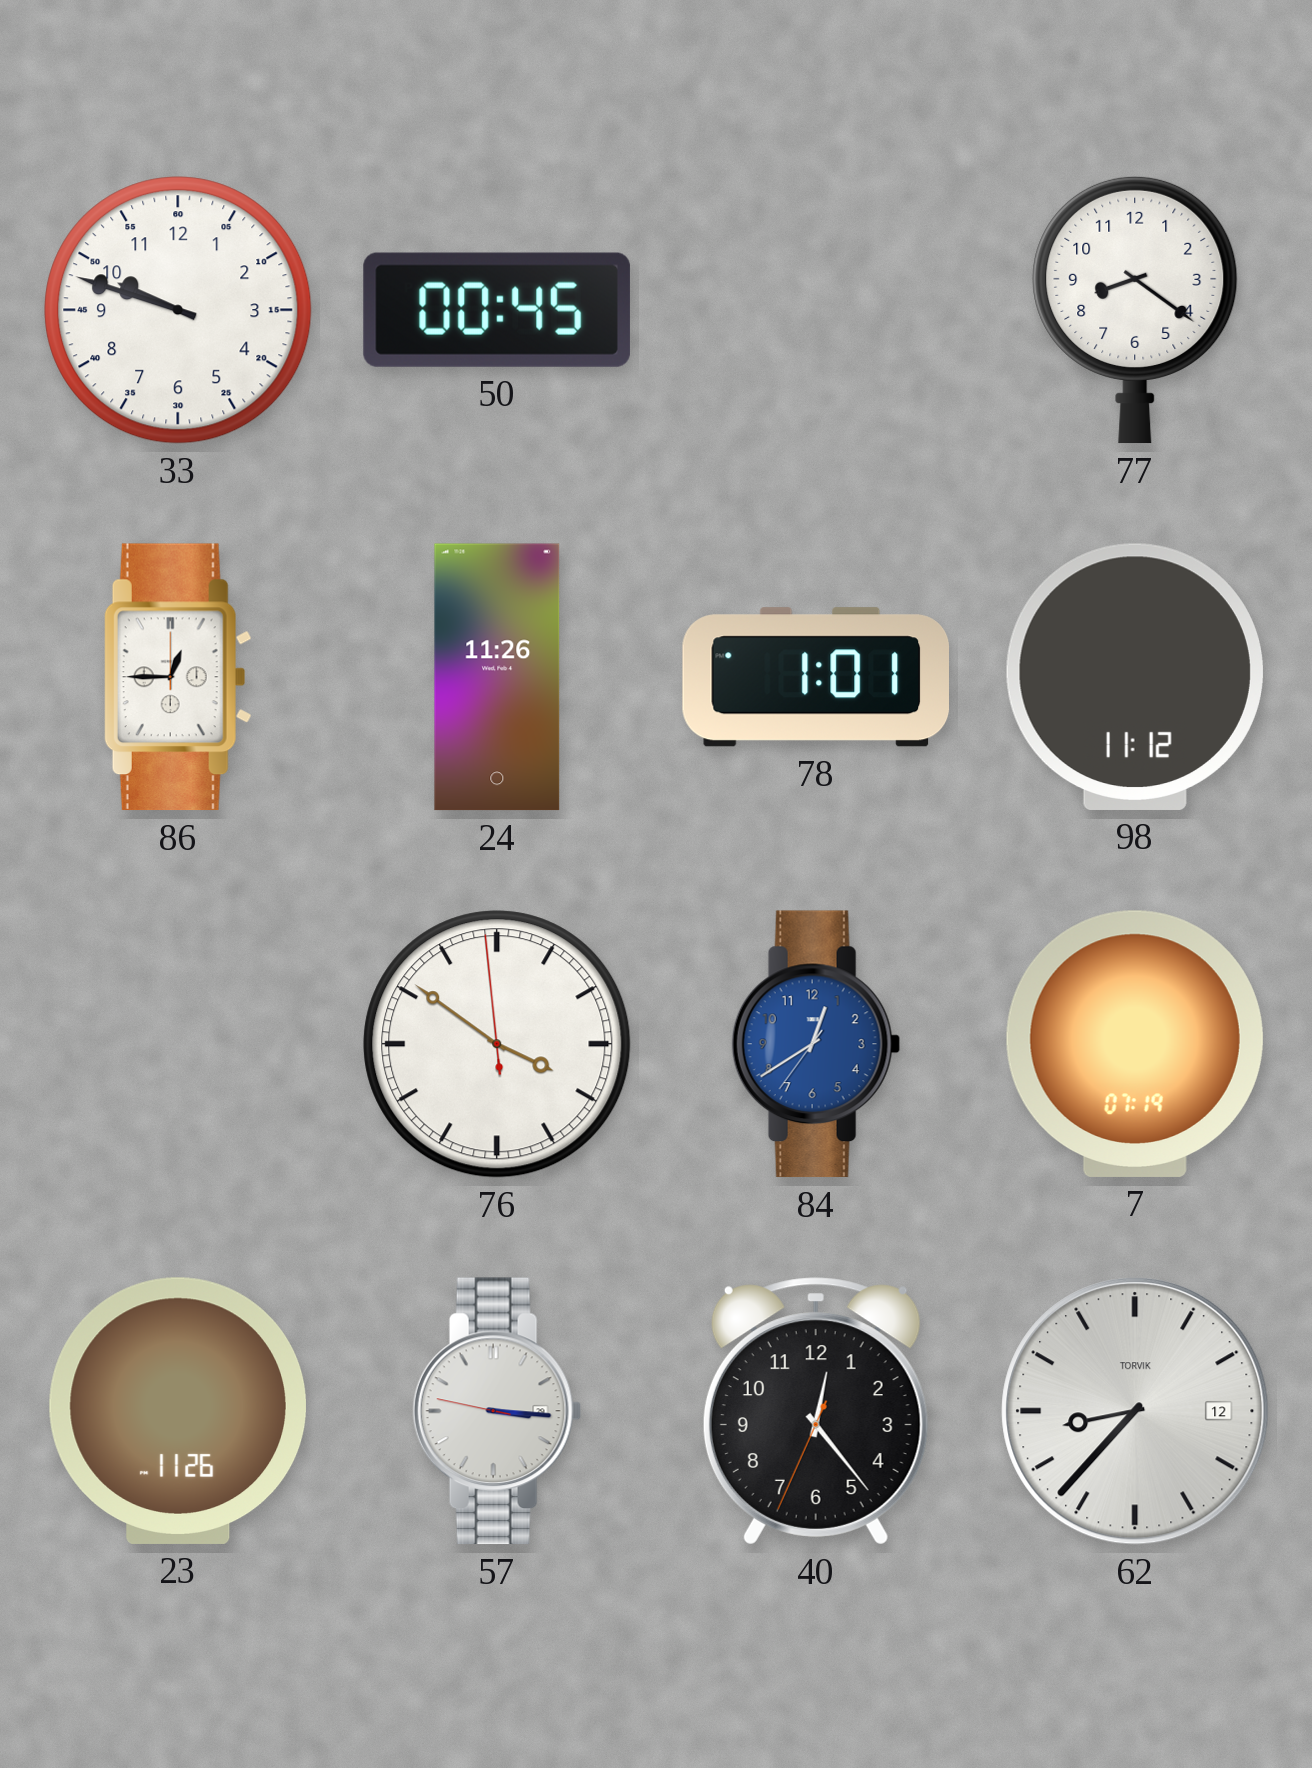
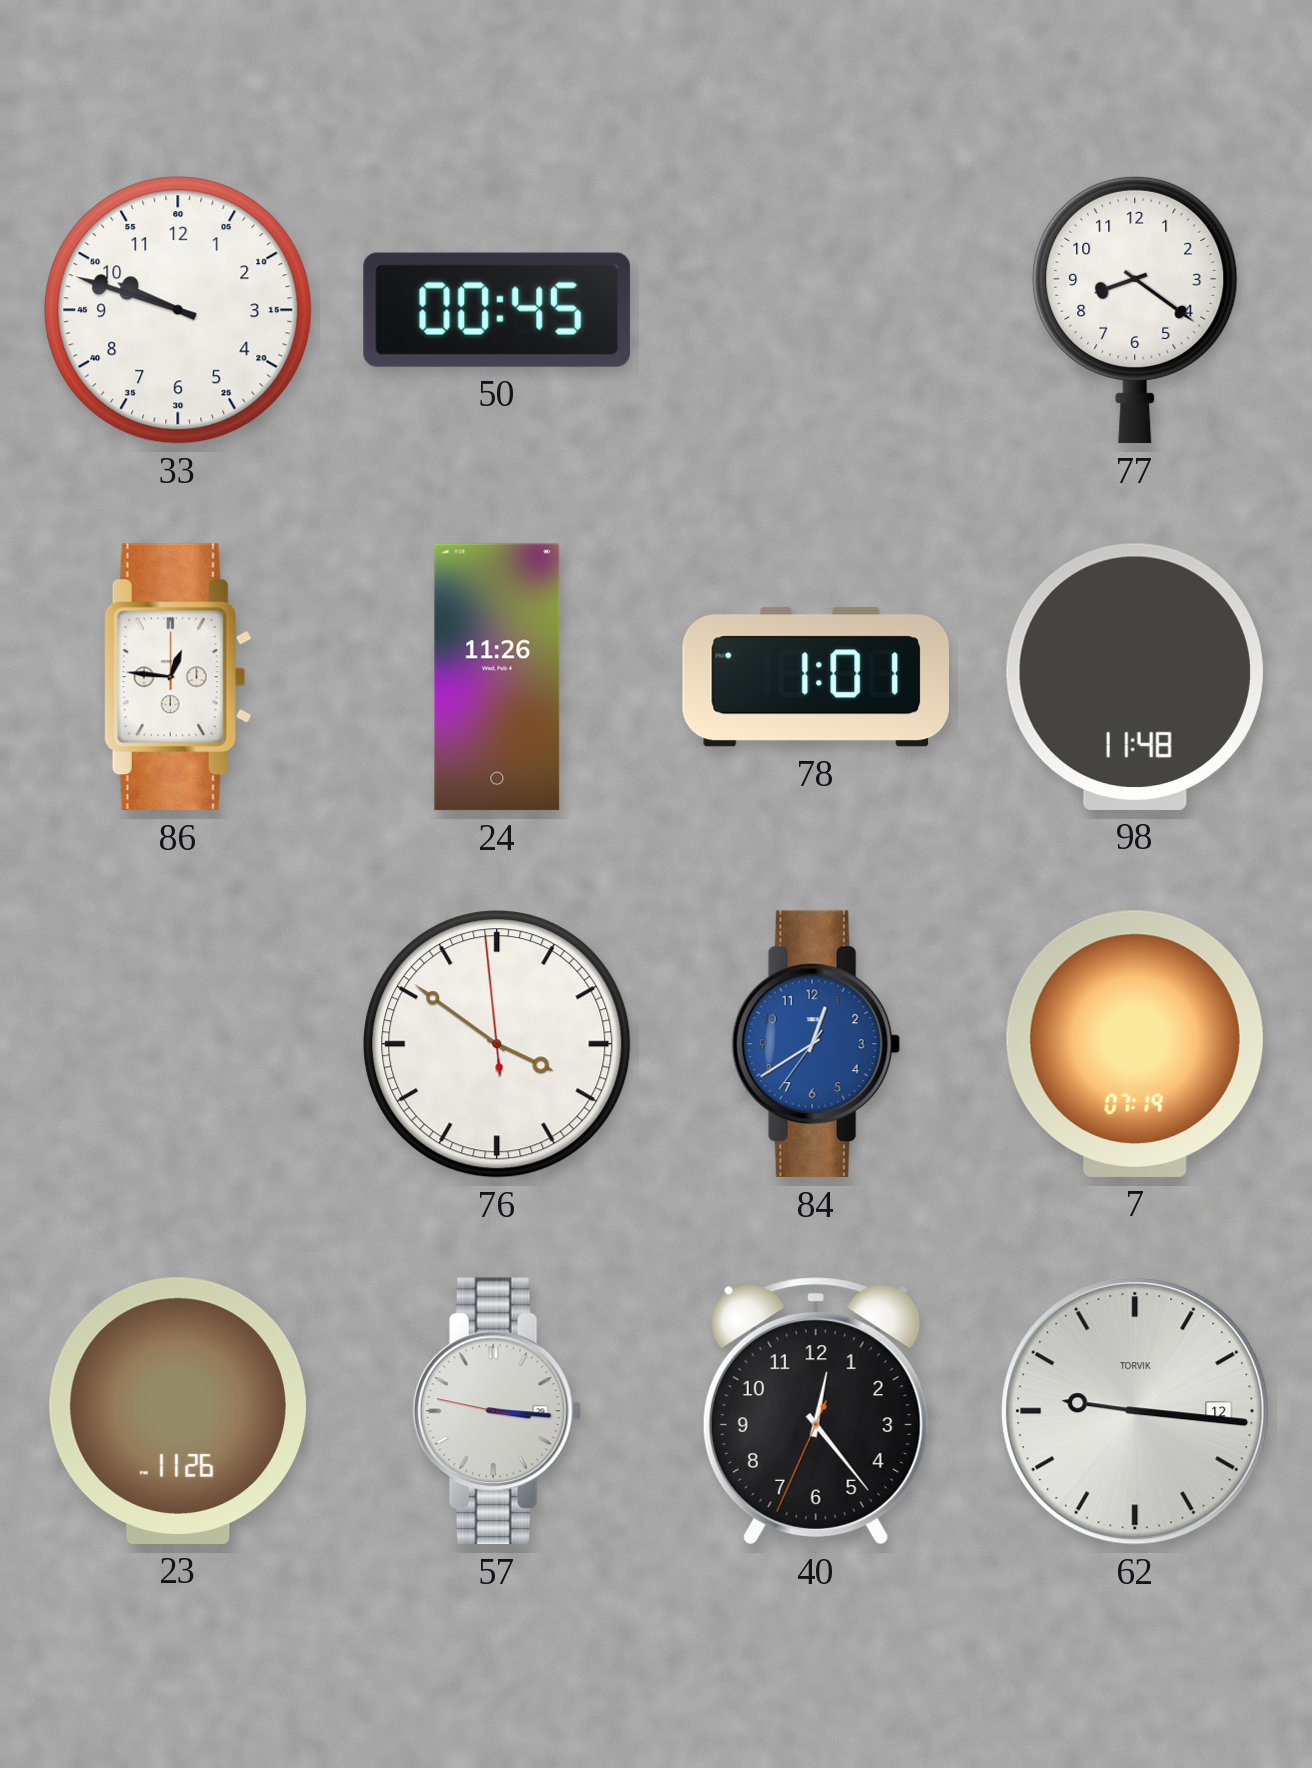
86: 12:45 -> 12:46
98: 11:12 -> 11:48
62: 8:37 -> 9:16
